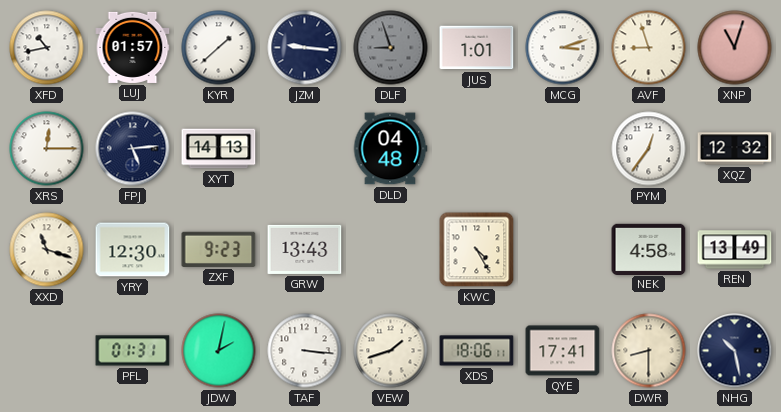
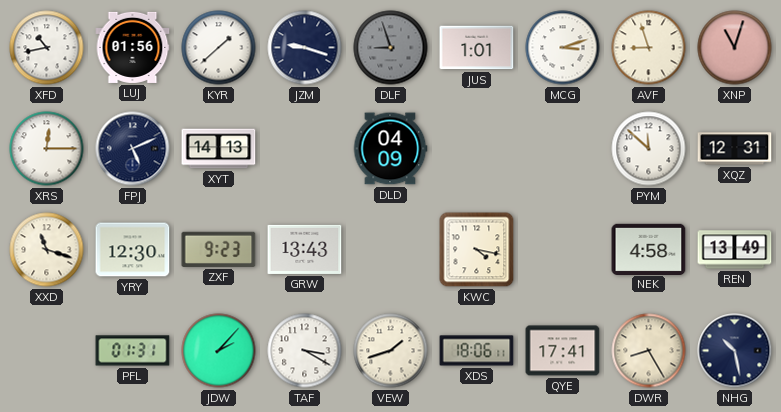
LUJ: 01:57 -> 01:56
JZM: 9:16 -> 9:18
FPJ: 5:14 -> 5:11
DLD: 04:48 -> 04:09
PYM: 12:36 -> 11:52
XQZ: 12:32 -> 12:31
KWC: 4:25 -> 4:17
JDW: 2:02 -> 2:07
TAF: 3:16 -> 3:20
DWR: 8:30 -> 8:25
